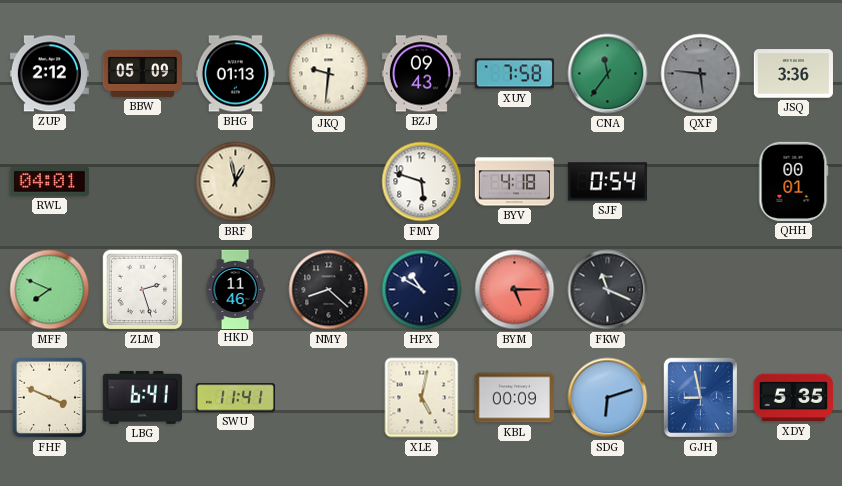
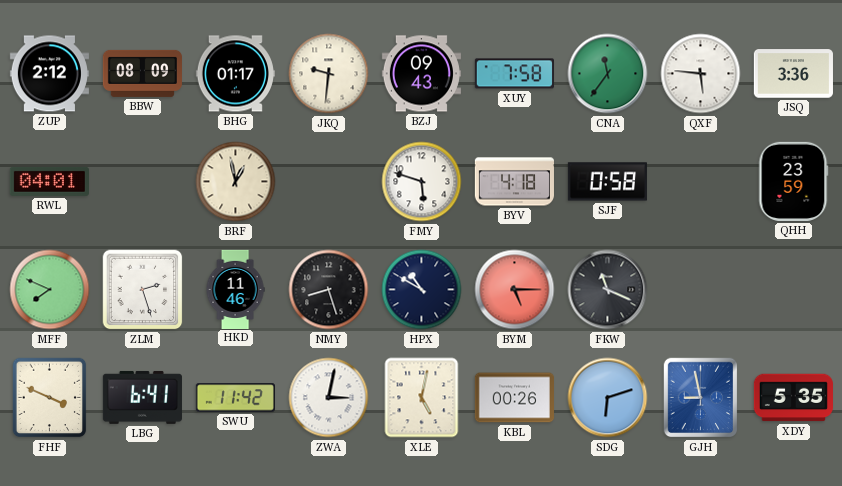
BBW: 05:09 -> 08:09
BHG: 01:13 -> 01:17
QXF dial: grey -> white
SJF: 0:54 -> 0:58
QHH: 00:01 -> 23:59
NMY: 8:22 -> 8:27
SWU: 11:41 -> 11:42
ZWA: none -> 3:02
KBL: 00:09 -> 00:26
